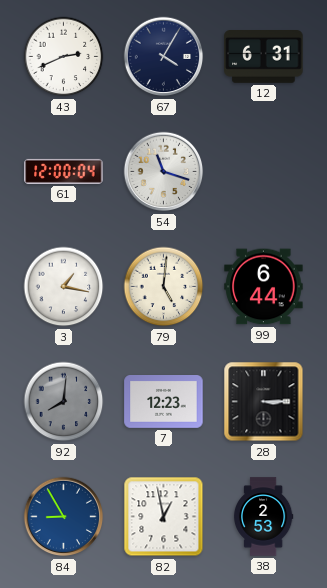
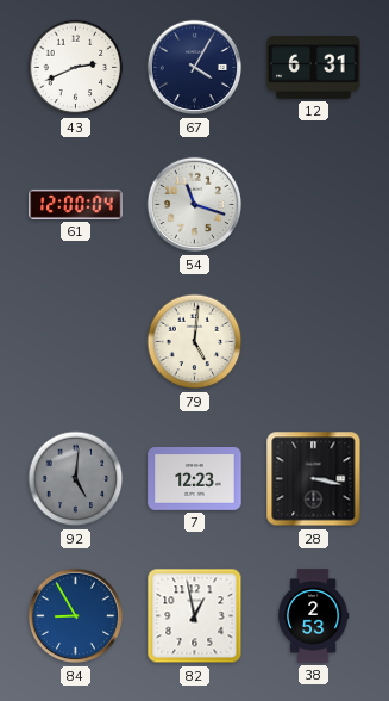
3: 1:17 -> none
99: 6:44 -> none
92: 8:01 -> 5:01
28: 3:15 -> 3:17
